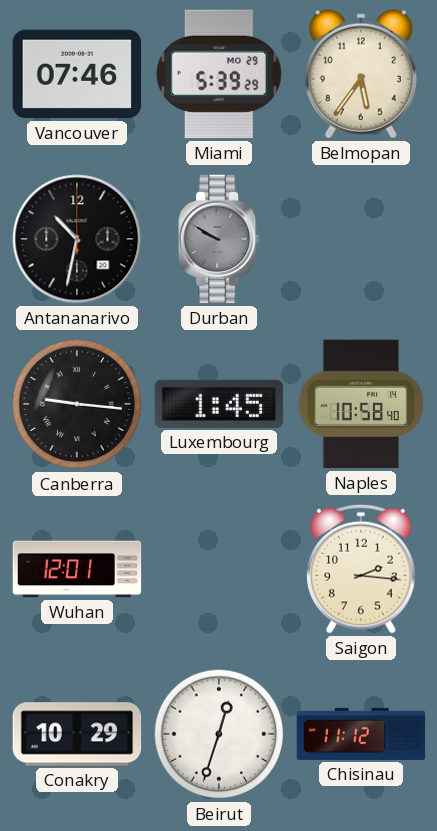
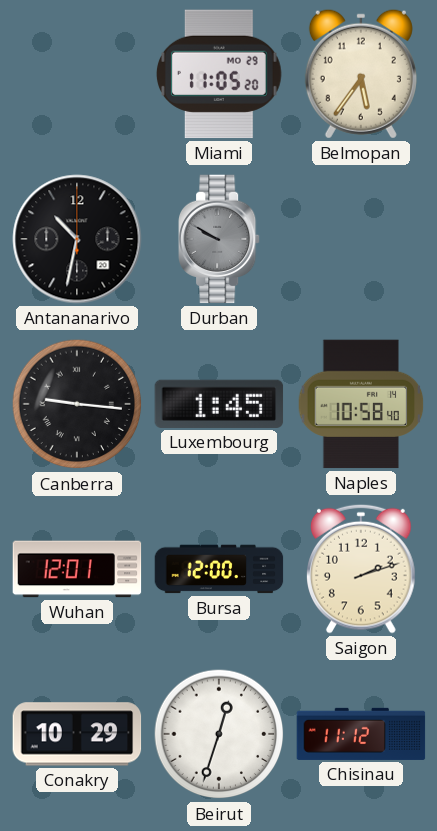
Vancouver: 07:46 -> none
Miami: 5:39 -> 11:05
Bursa: none -> 12:00
Saigon: 2:16 -> 2:12
